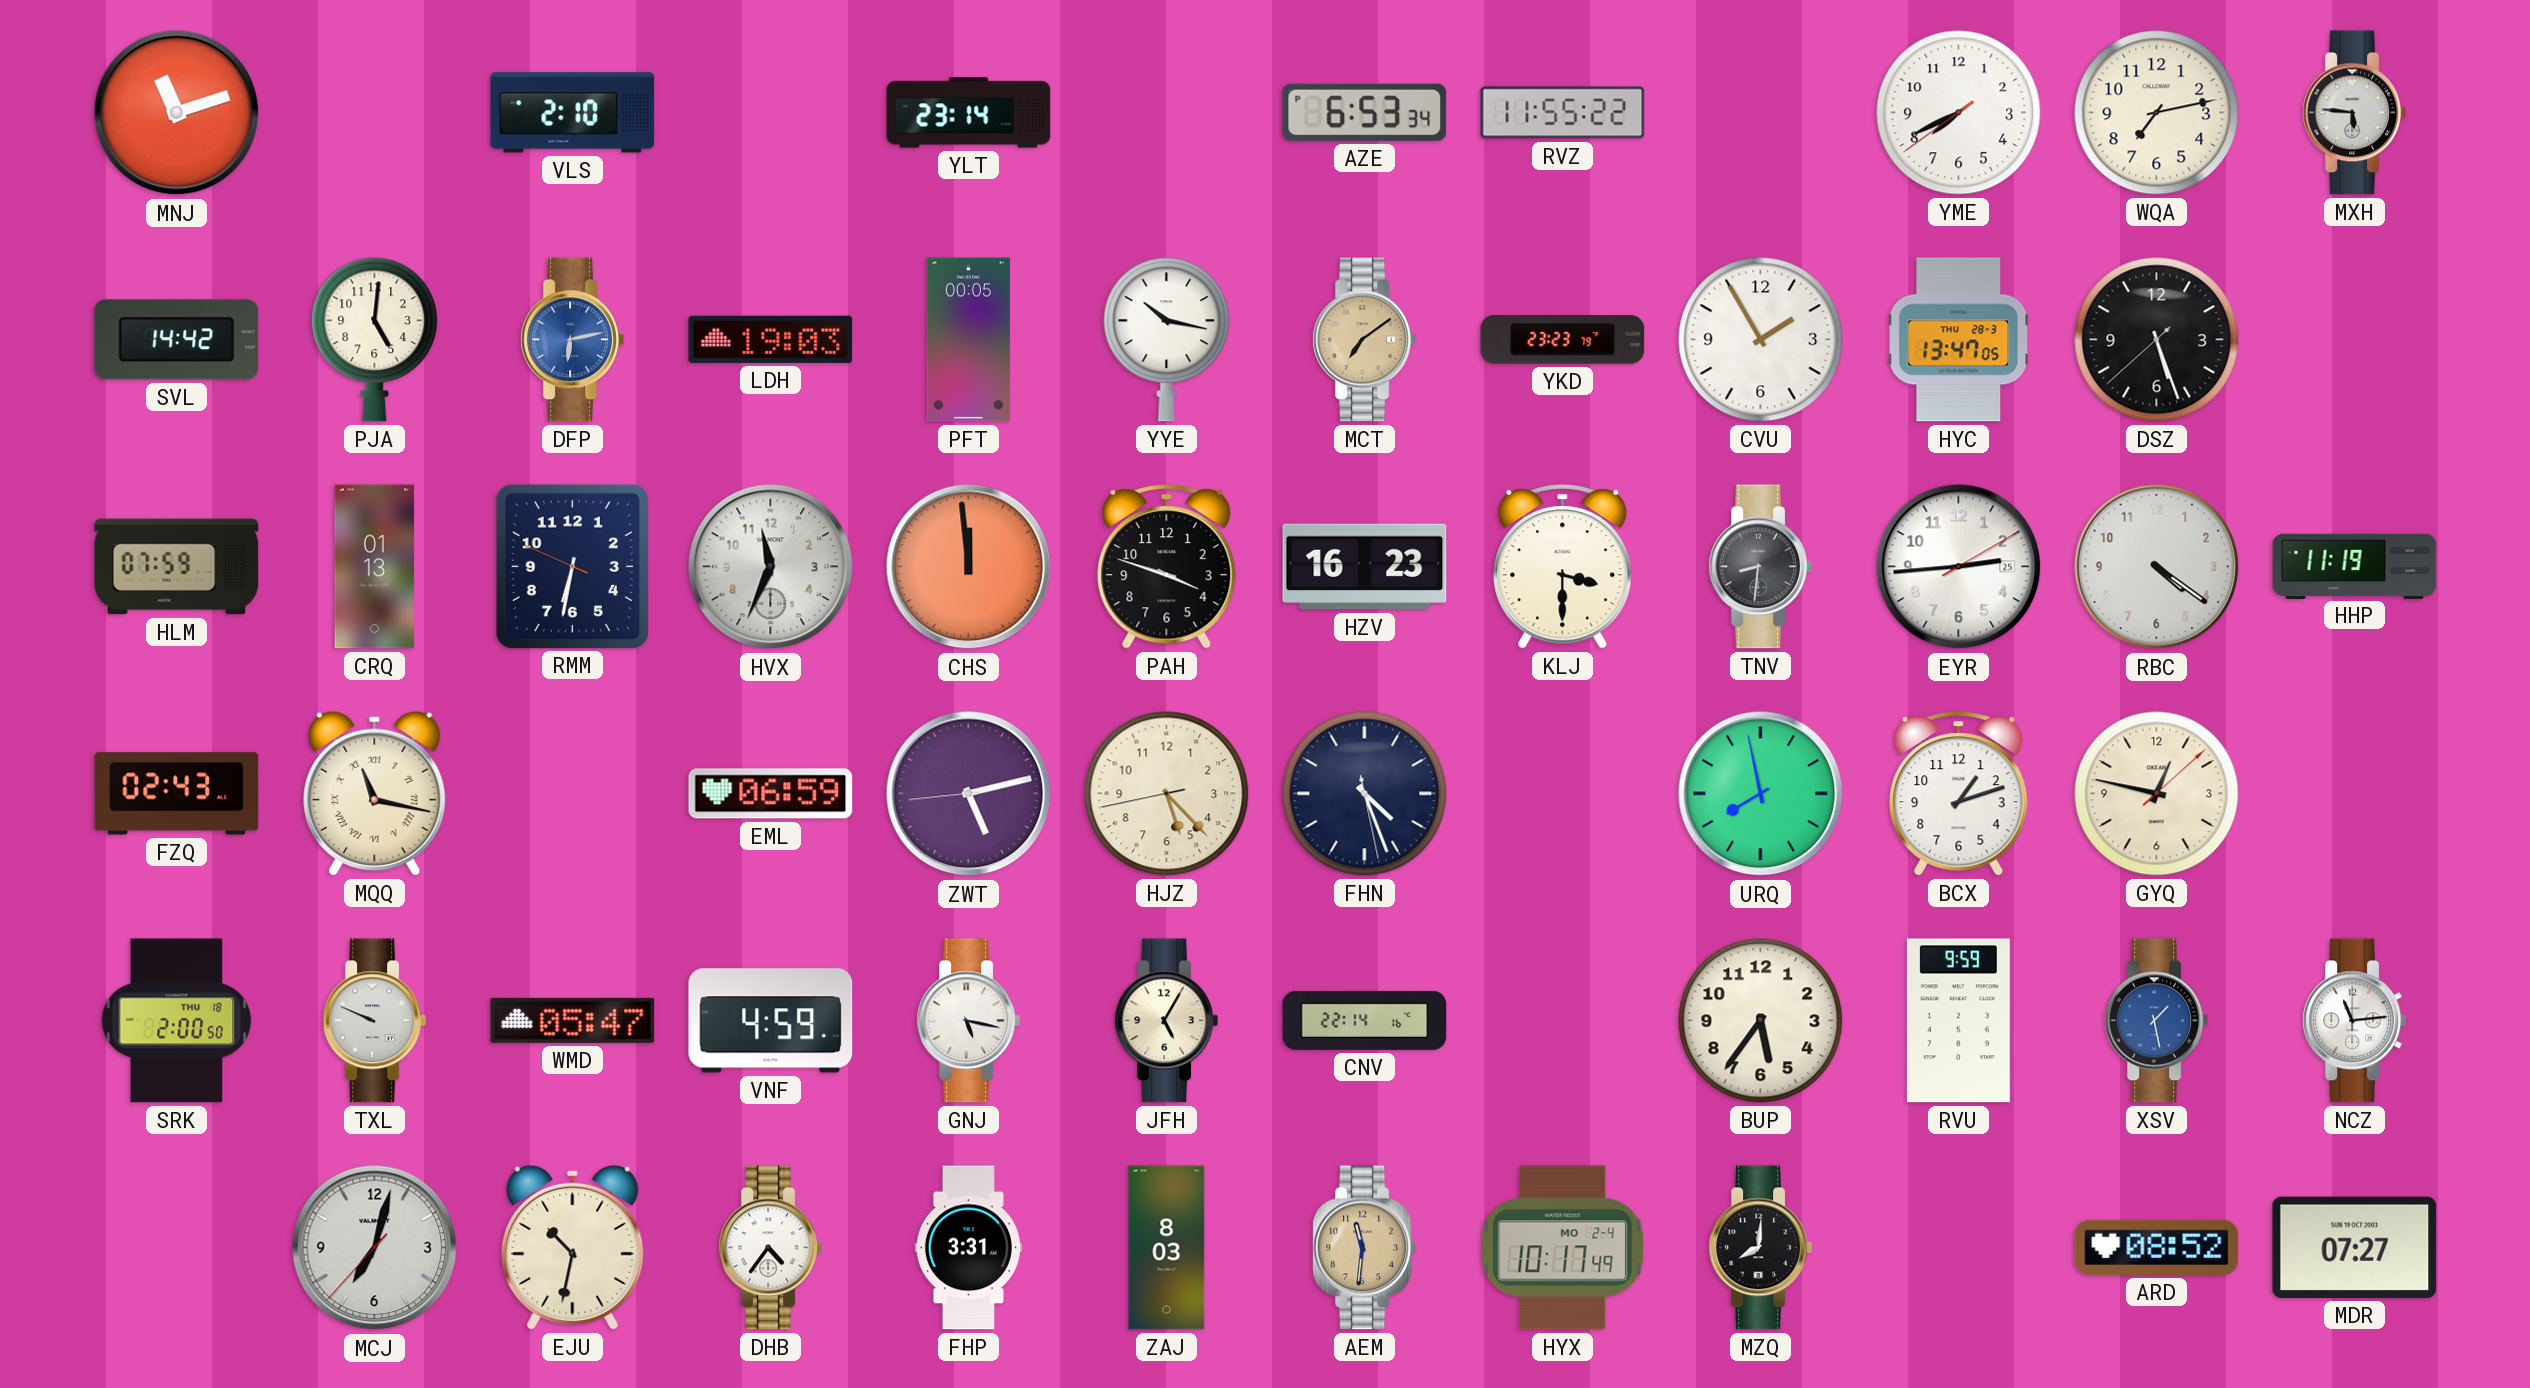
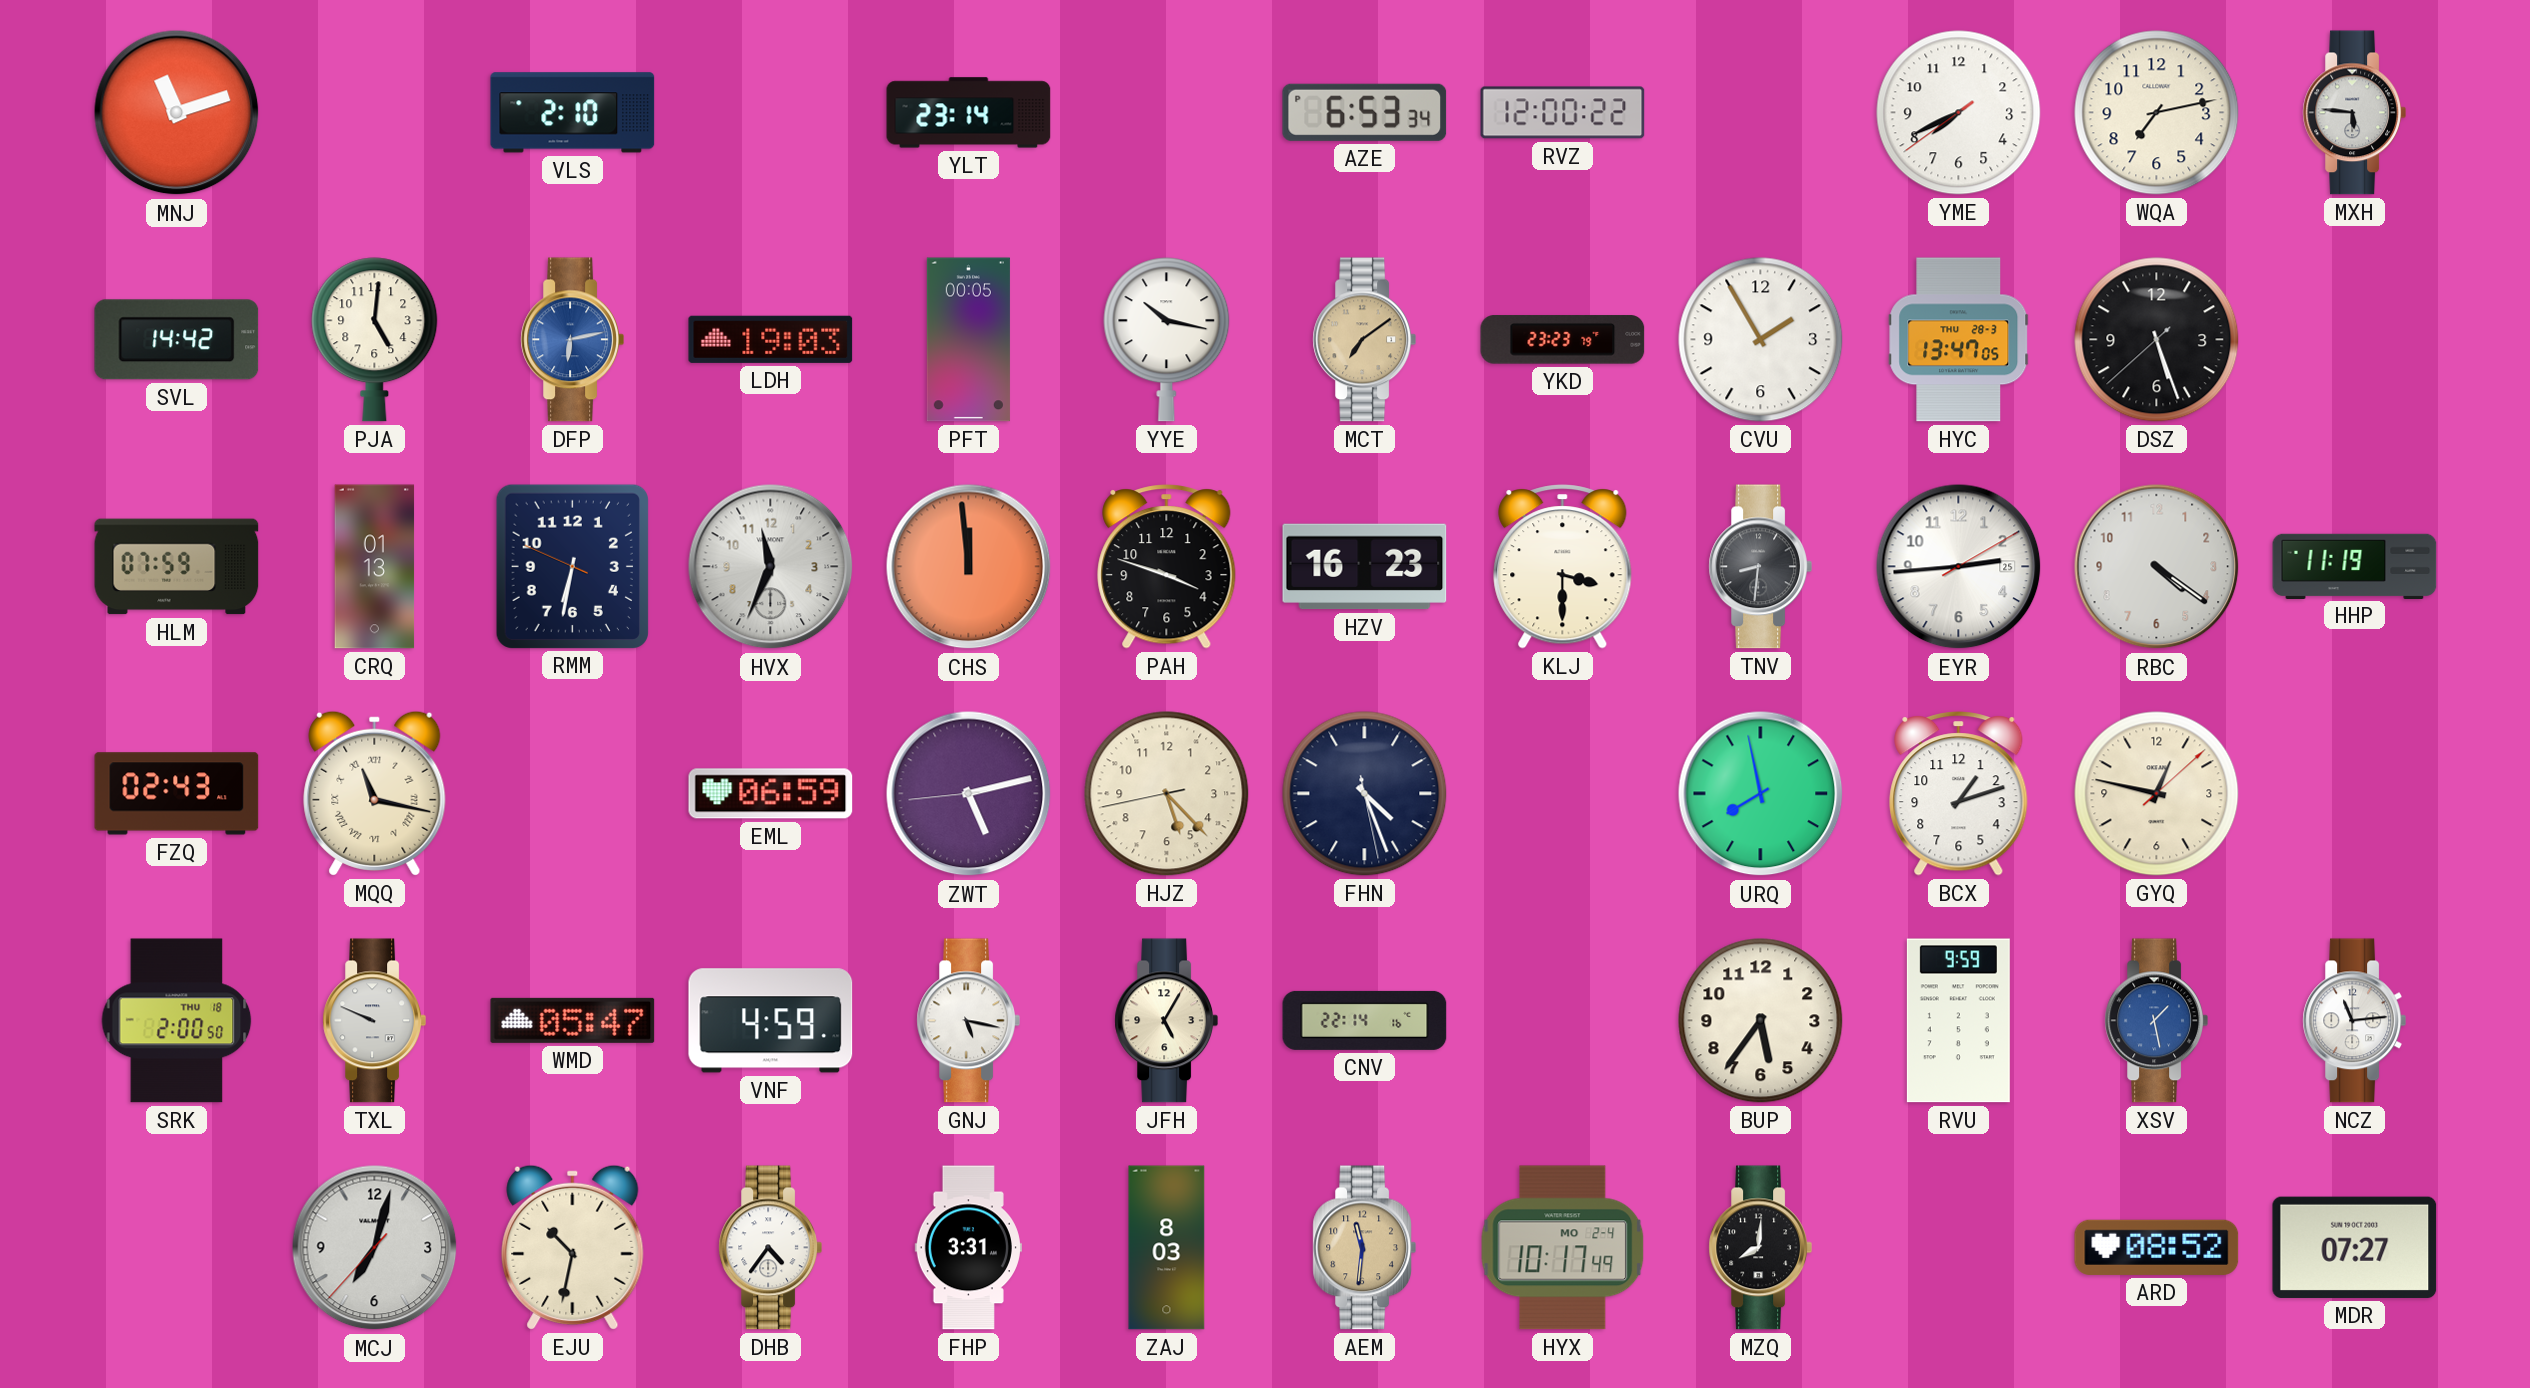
RVZ: 11:55 -> 12:00
